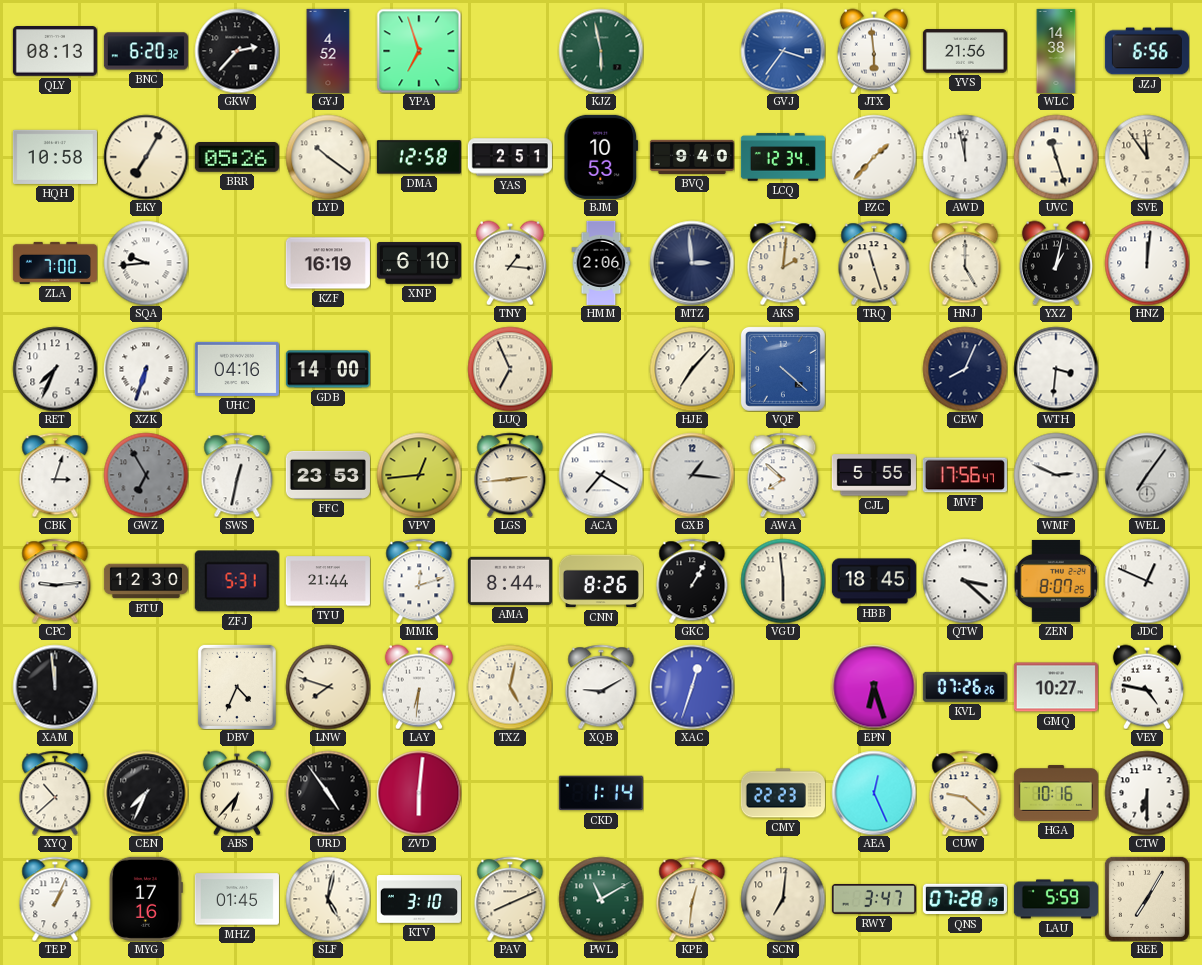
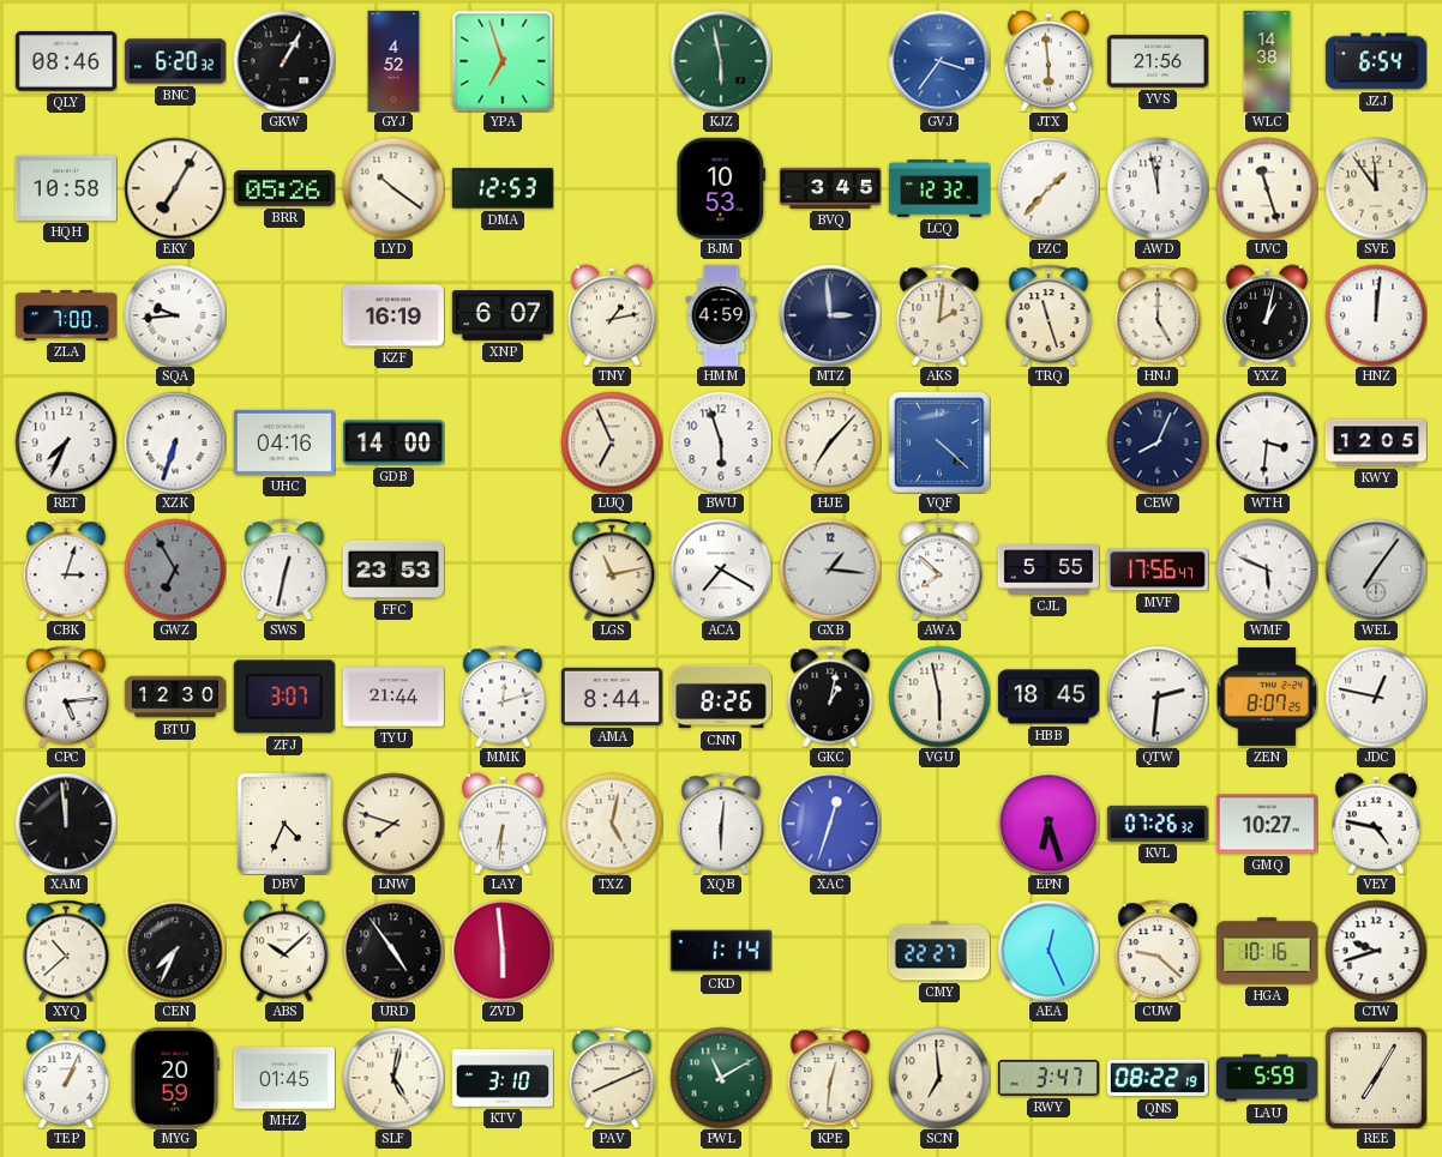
QLY: 08:13 -> 08:46
GKW: 2:37 -> 1:05
JZJ: 6:56 -> 6:54
DMA: 12:58 -> 12:53
YAS: 2:51 -> none
BVQ: 9:40 -> 3:45
LCQ: 12:34 -> 12:32
XNP: 6:10 -> 6:07
TNY: 1:16 -> 1:13
HMM: 2:06 -> 4:59
BWU: none -> 5:57
KWY: none -> 12:05
VPV: 12:44 -> none
LGS: 2:44 -> 11:13
WMF: 2:49 -> 5:49
CPC: 9:14 -> 5:14
ZFJ: 5:31 -> 3:07
GKC: 1:05 -> 1:02
VGU: 5:59 -> 5:58
QTW: 3:22 -> 2:31
JDC: 12:49 -> 12:47
XQB: 9:10 -> 6:01
KVL: 07:26:26 -> 07:26:32
ABS: 6:37 -> 10:08
ZVD: 6:01 -> 5:59
CMY: 22:23 -> 22:27
CTW: 6:30 -> 9:42
MYG: 17:16 -> 20:59
SCN: 7:01 -> 6:59
QNS: 07:28 -> 08:22
